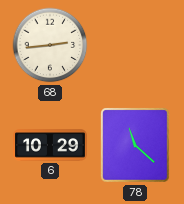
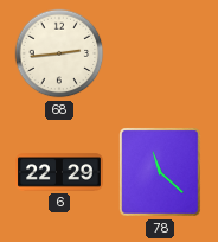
6: 10:29 -> 22:29
